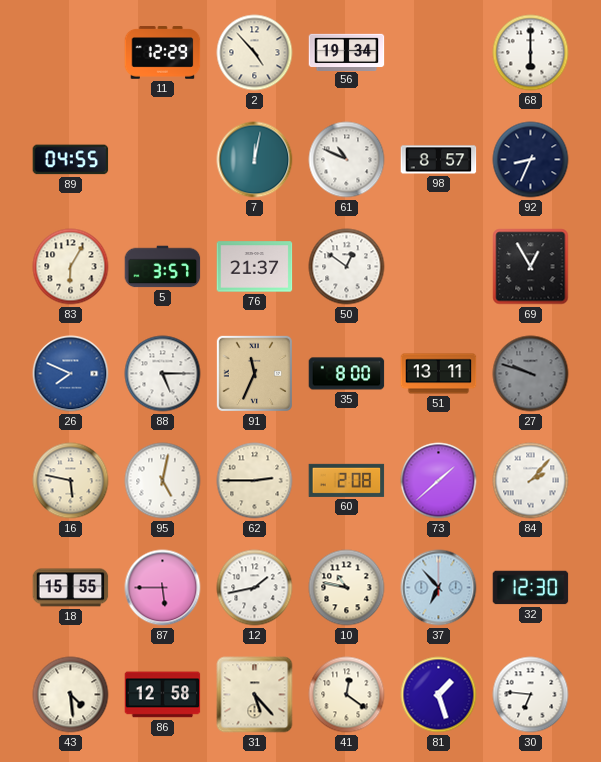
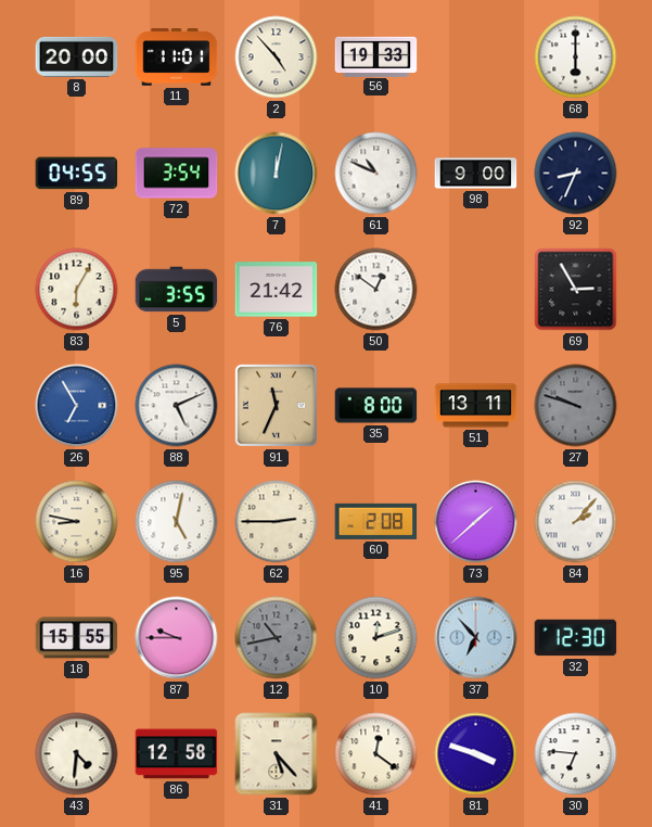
8: none -> 20:00
11: 12:29 -> 11:01
56: 19:34 -> 19:33
72: none -> 3:54
98: 8:57 -> 9:00
5: 3:57 -> 3:55
76: 21:37 -> 21:42
69: 12:55 -> 2:55
26: 7:49 -> 6:55
88: 5:15 -> 5:11
16: 5:47 -> 8:47
87: 5:45 -> 9:45
12: 1:43 -> 10:43
12 dial: white -> grey
10: 10:47 -> 12:12
43: 4:29 -> 4:31
81: 1:27 -> 3:48
